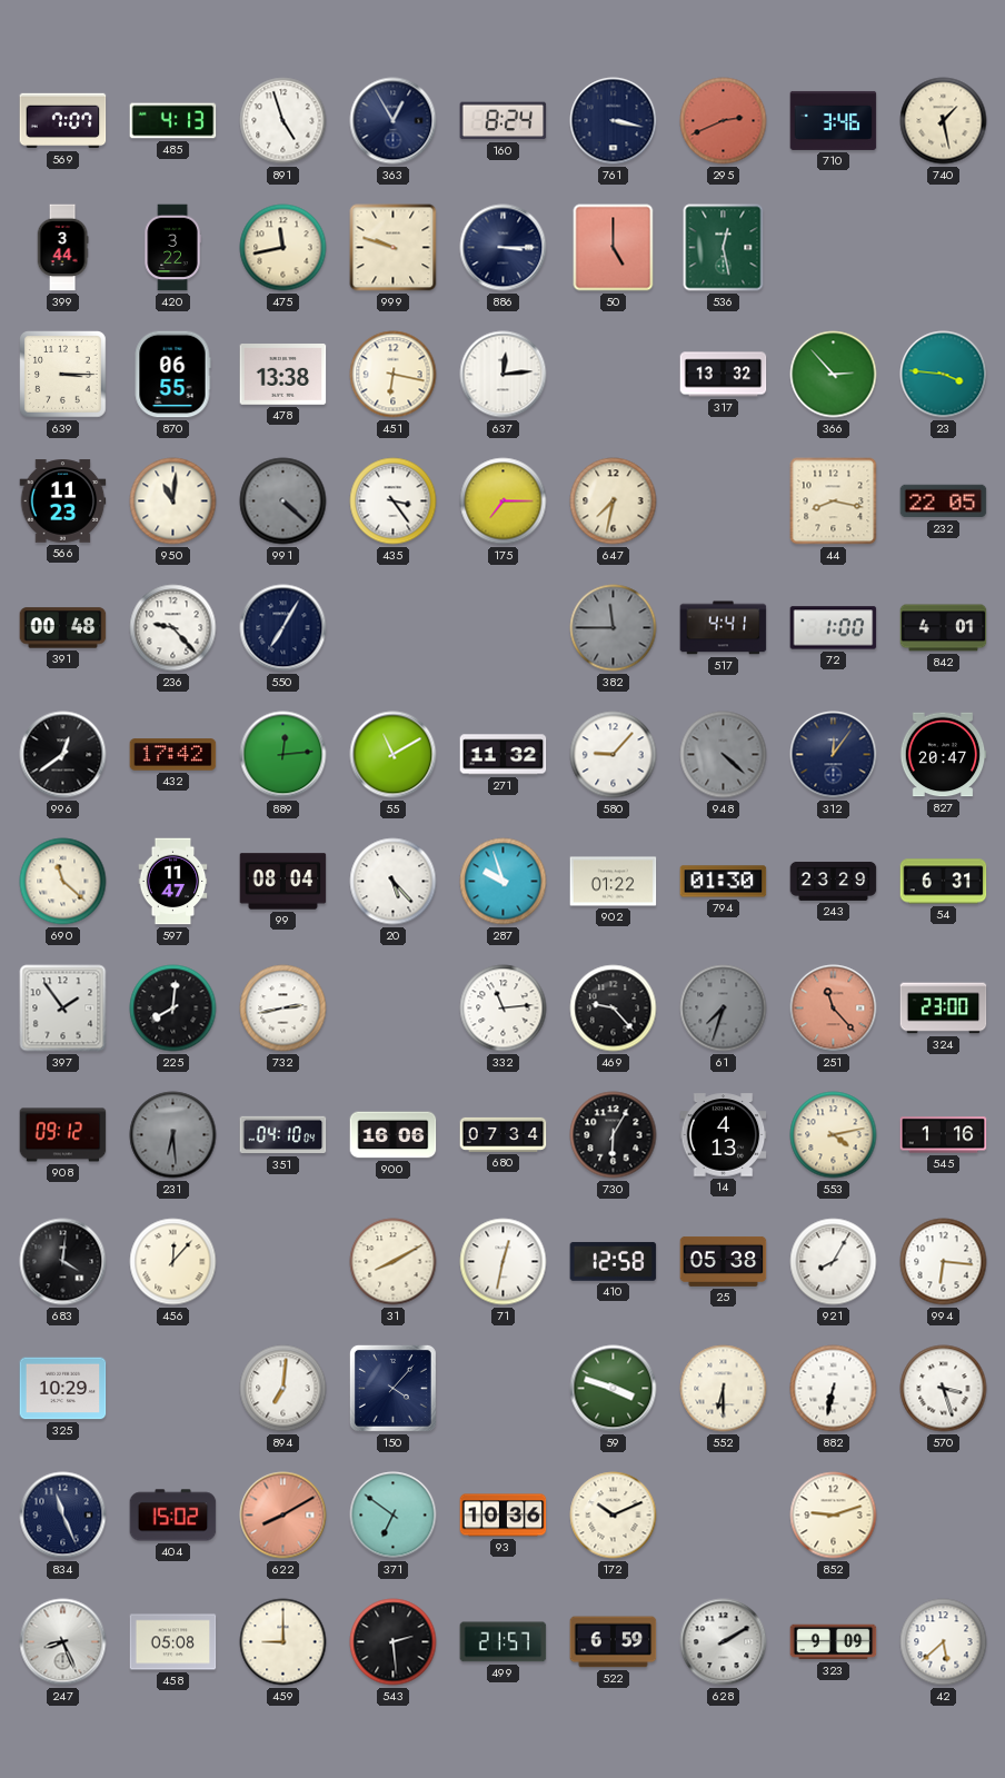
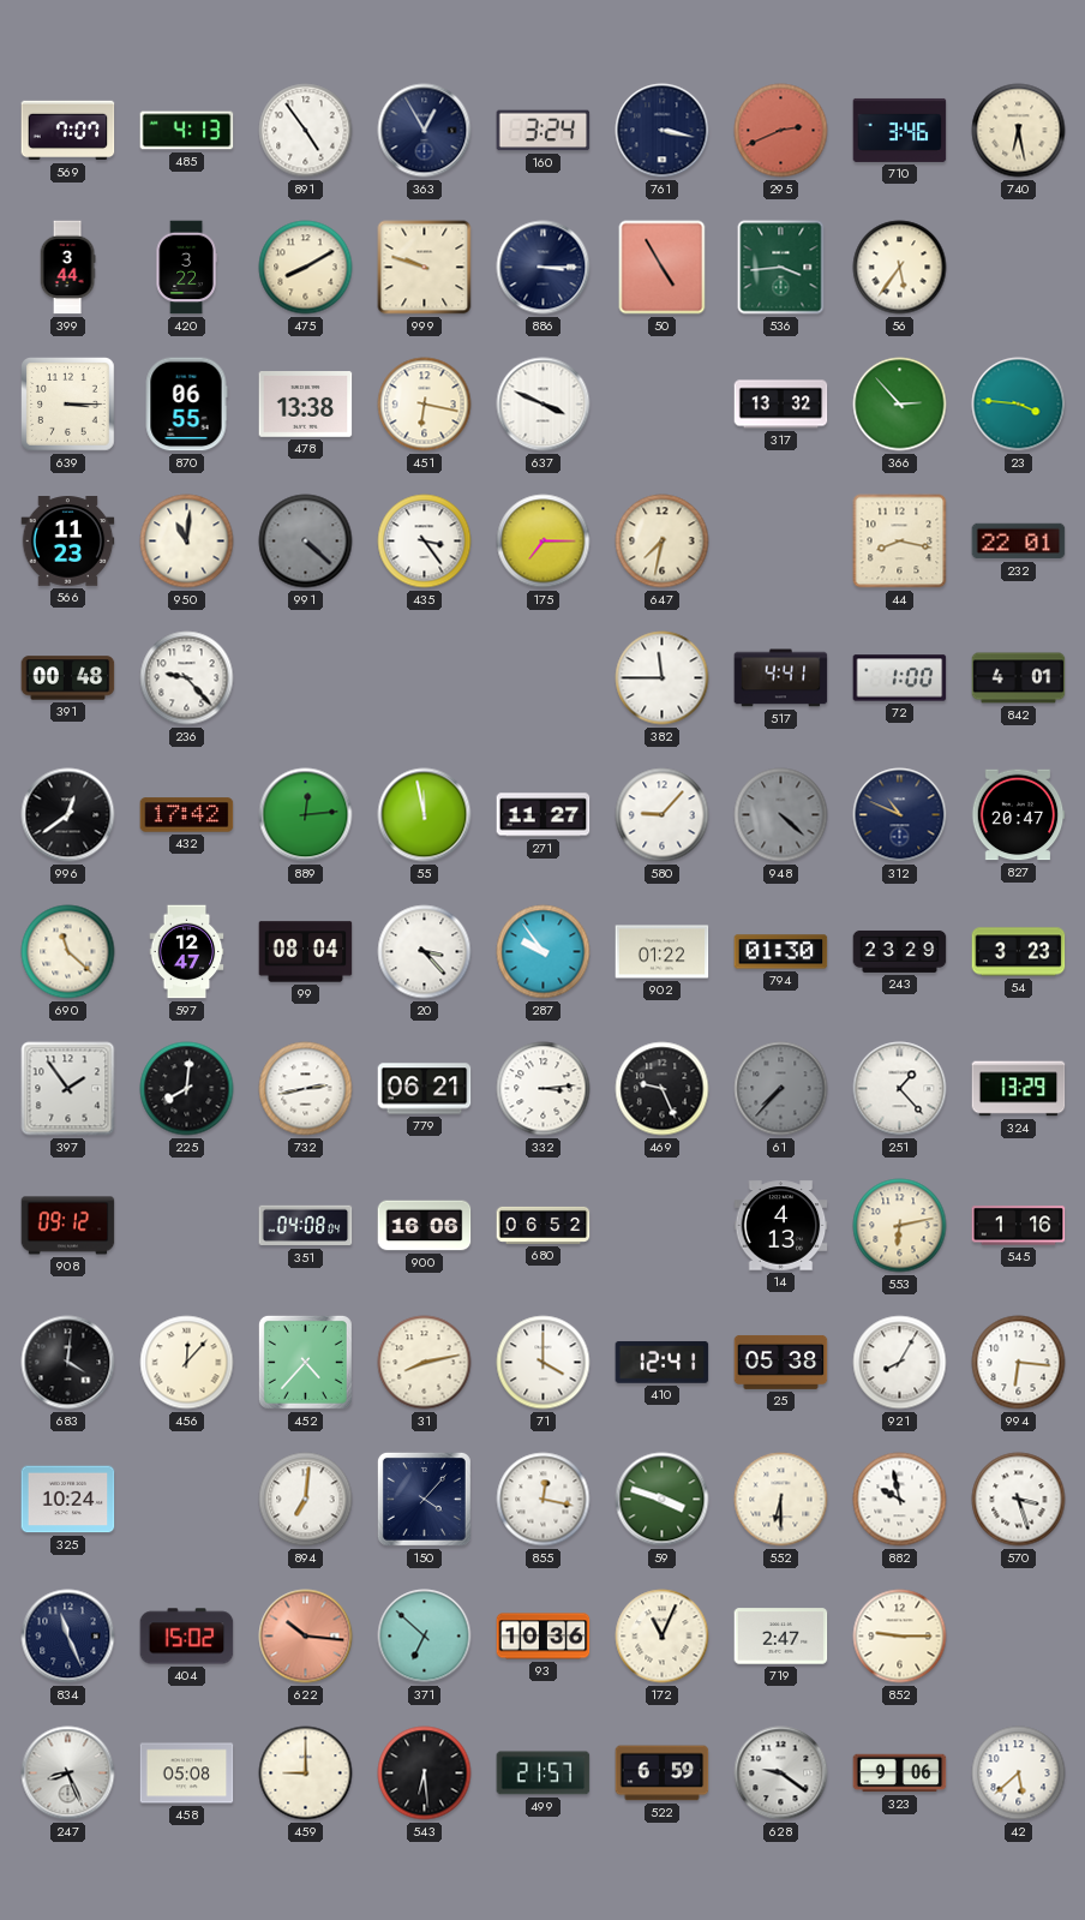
891: 4:57 -> 4:54
160: 8:24 -> 3:24
740: 1:28 -> 6:28
475: 11:43 -> 8:10
50: 5:00 -> 4:55
536: 12:28 -> 3:44
56: none -> 5:36
637: 12:14 -> 3:49
232: 22:05 -> 22:01
550: 7:05 -> none
382 dial: grey -> white
55: 11:10 -> 11:58
271: 11:32 -> 11:27
312: 12:06 -> 10:49
597: 11:47 -> 12:47
20: 5:23 -> 3:23
287: 9:57 -> 9:54
54: 6:31 -> 3:23
779: none -> 06:21
332: 11:14 -> 3:14
469: 9:23 -> 9:26
61: 7:33 -> 7:37
251: 11:23 -> 1:23
251 dial: salmon -> white
324: 23:00 -> 13:29
231: 6:29 -> none
351: 04:10 -> 04:08
680: 07:34 -> 06:52
730: 6:05 -> none
553: 4:13 -> 6:13
452: none -> 4:37
31: 8:10 -> 8:13
71: 12:32 -> 4:00
410: 12:58 -> 12:41
325: 10:29 -> 10:24
855: none -> 12:17
882: 6:32 -> 9:58
622: 8:10 -> 10:16
371: 6:51 -> 6:52
172: 10:11 -> 11:04
719: none -> 2:47
852: 9:12 -> 9:15
543: 2:29 -> 6:29
628: 2:10 -> 9:21
323: 9:09 -> 9:06
